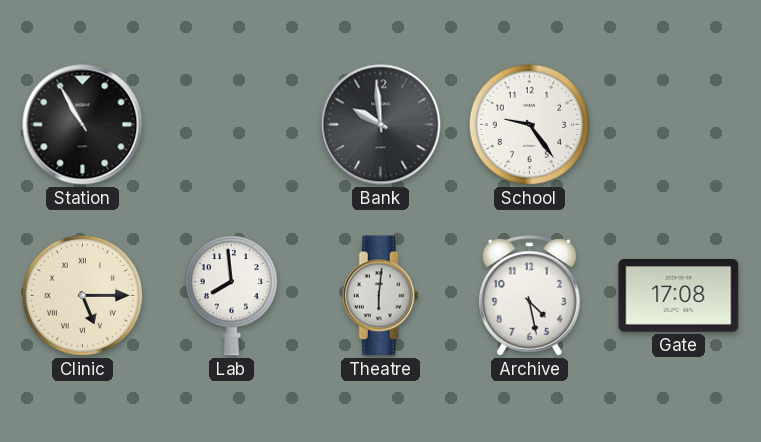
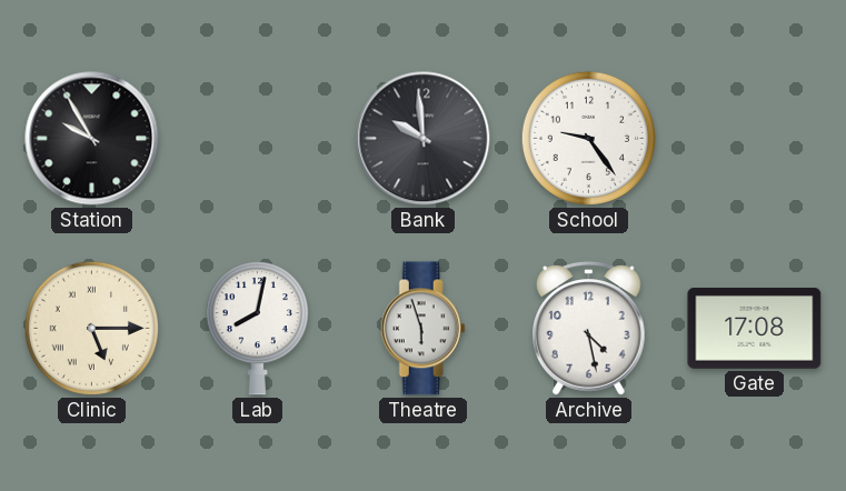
Station: 10:55 -> 9:55
Lab: 7:59 -> 8:02
Theatre: 6:01 -> 5:57
